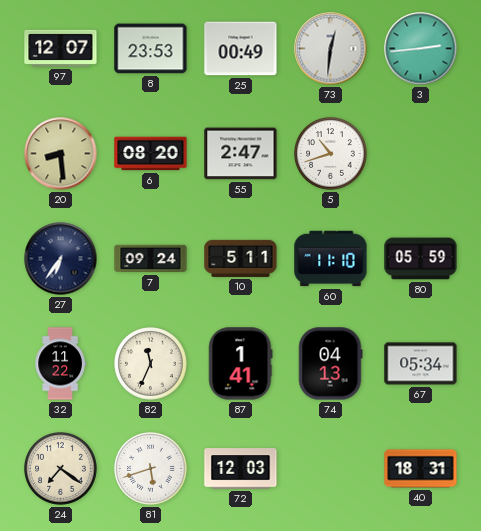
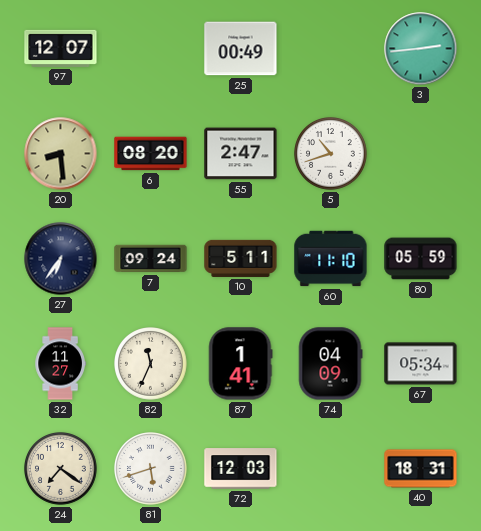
8: 23:53 -> none
73: 12:31 -> none
32: 11:22 -> 11:27
74: 04:13 -> 04:09
